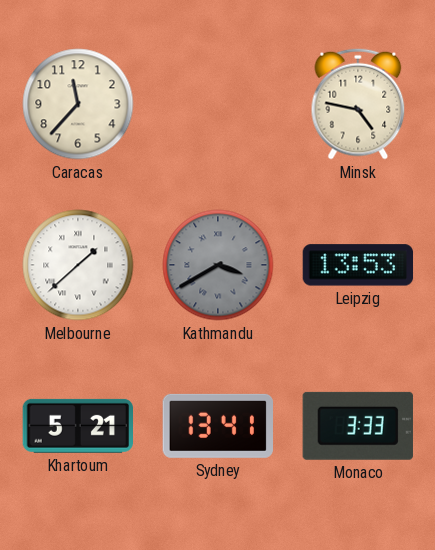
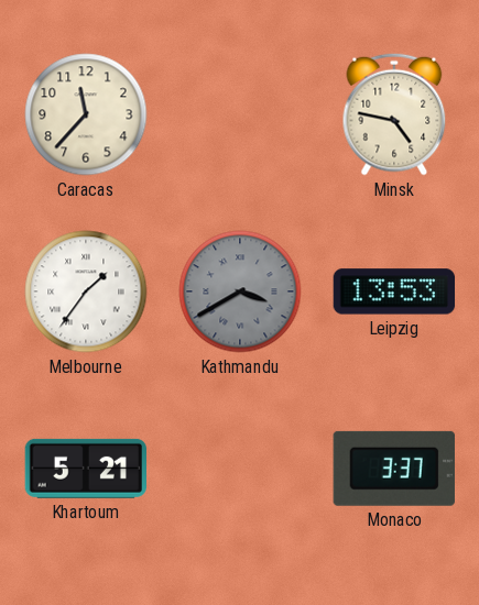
Melbourne: 1:38 -> 1:36
Sydney: 13:41 -> none
Monaco: 3:33 -> 3:37
